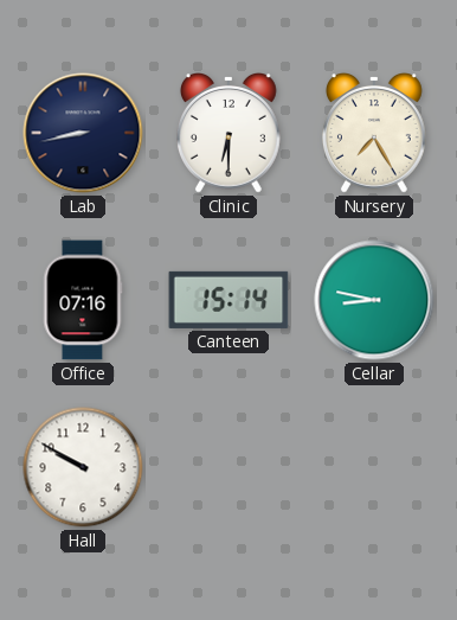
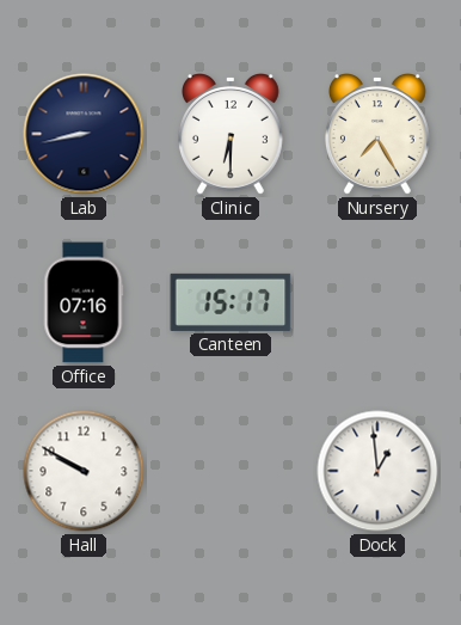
Canteen: 15:14 -> 15:17
Cellar: 8:47 -> none
Dock: none -> 12:59
